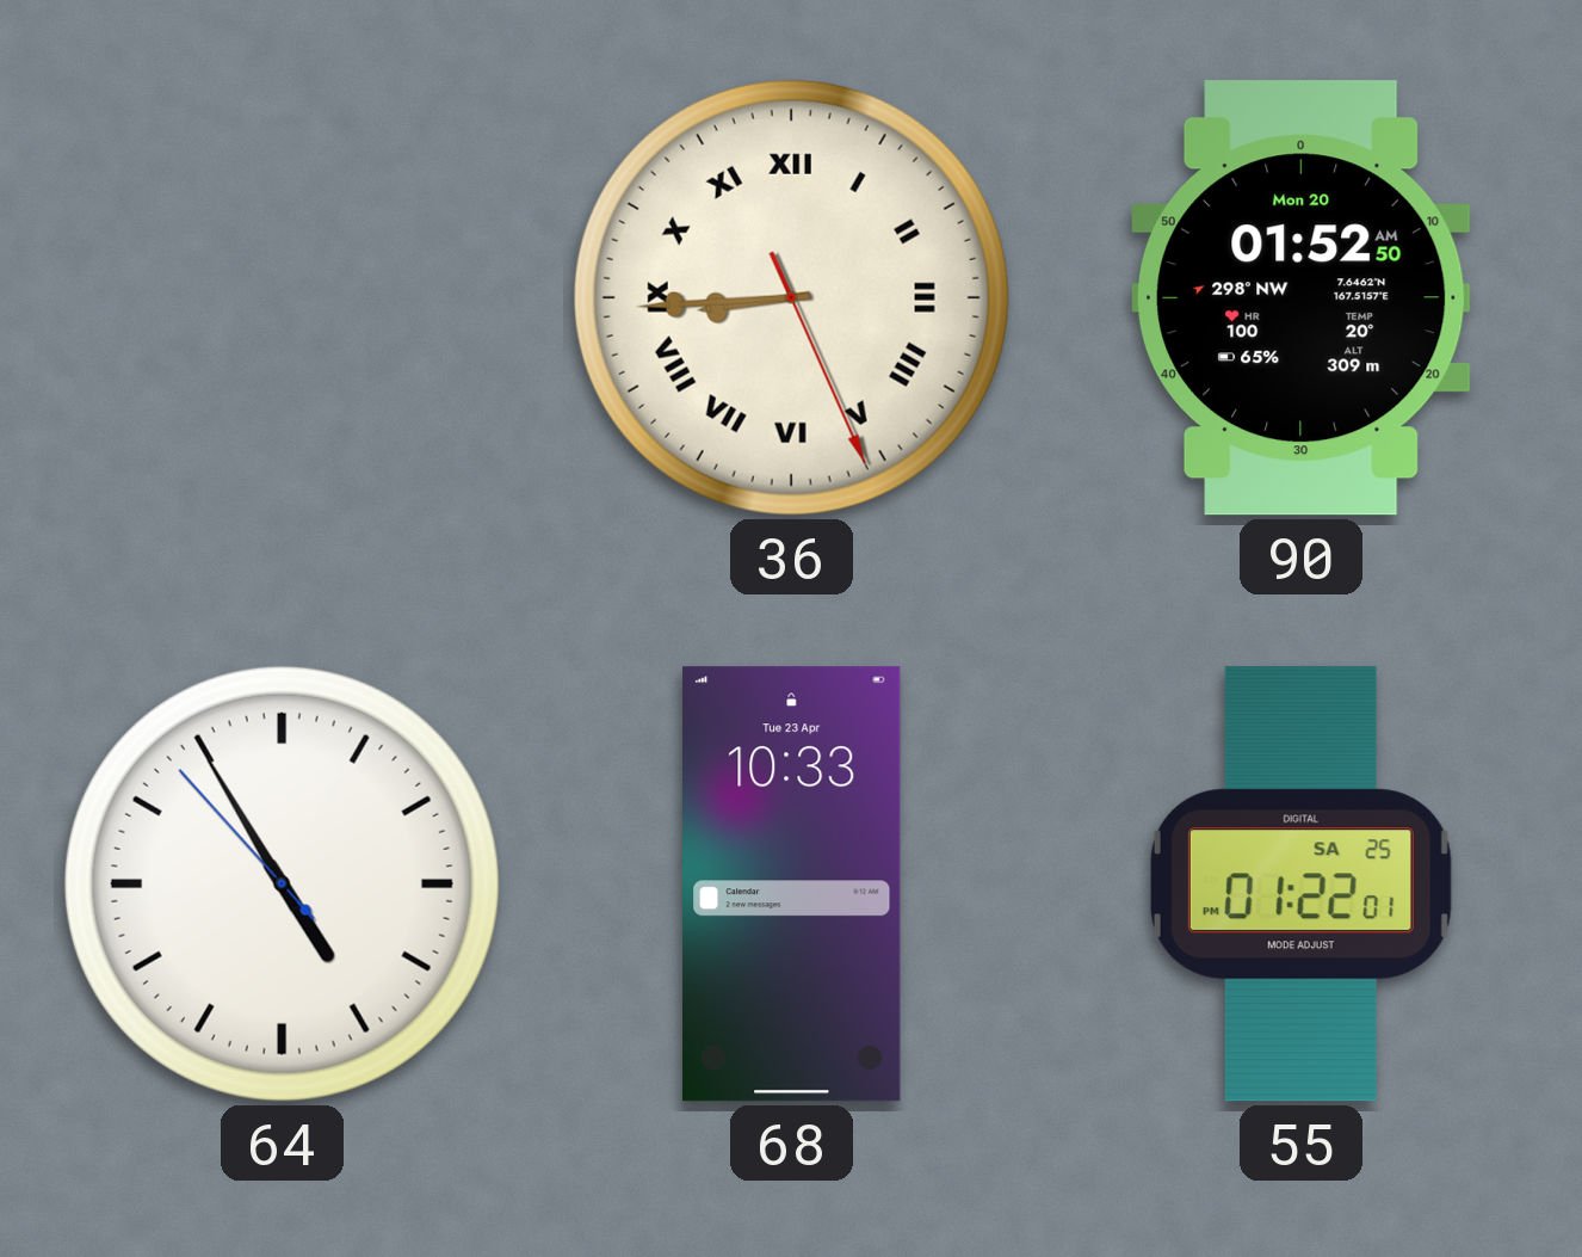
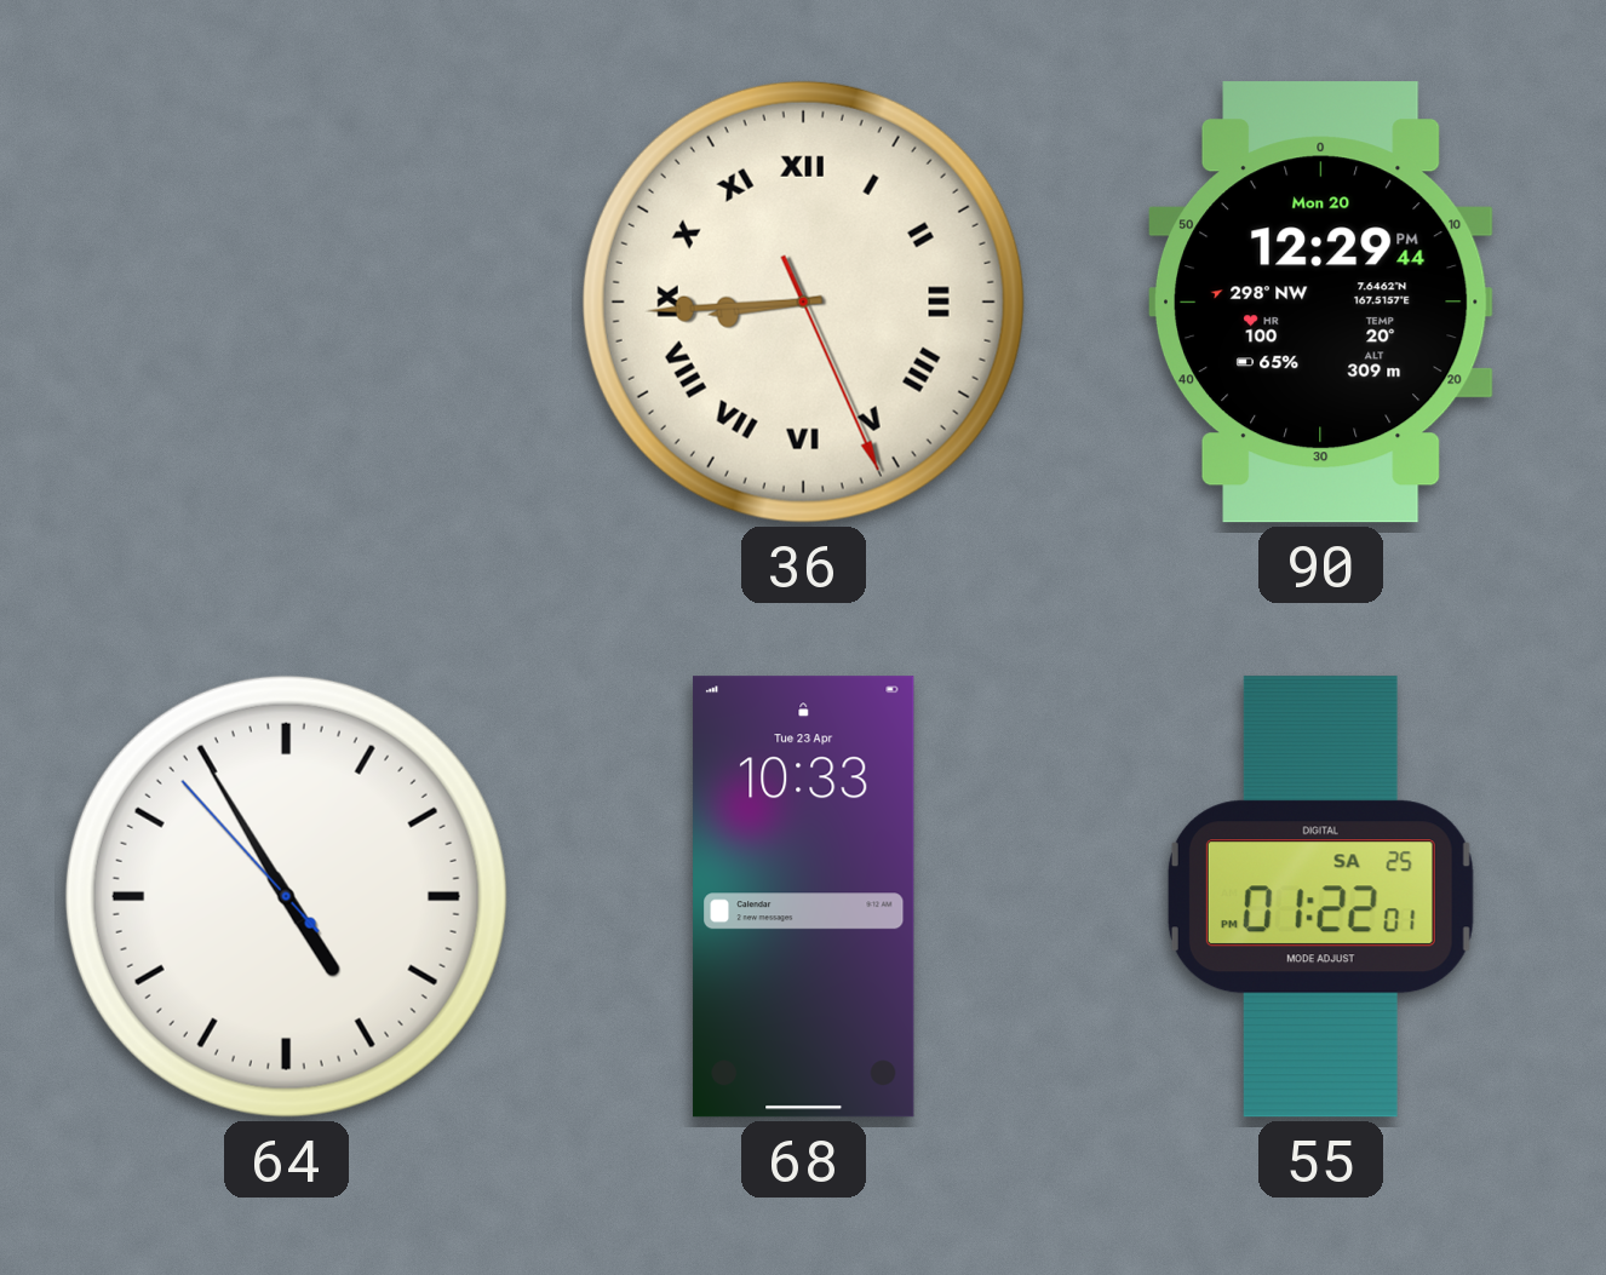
90: 01:52 -> 12:29
